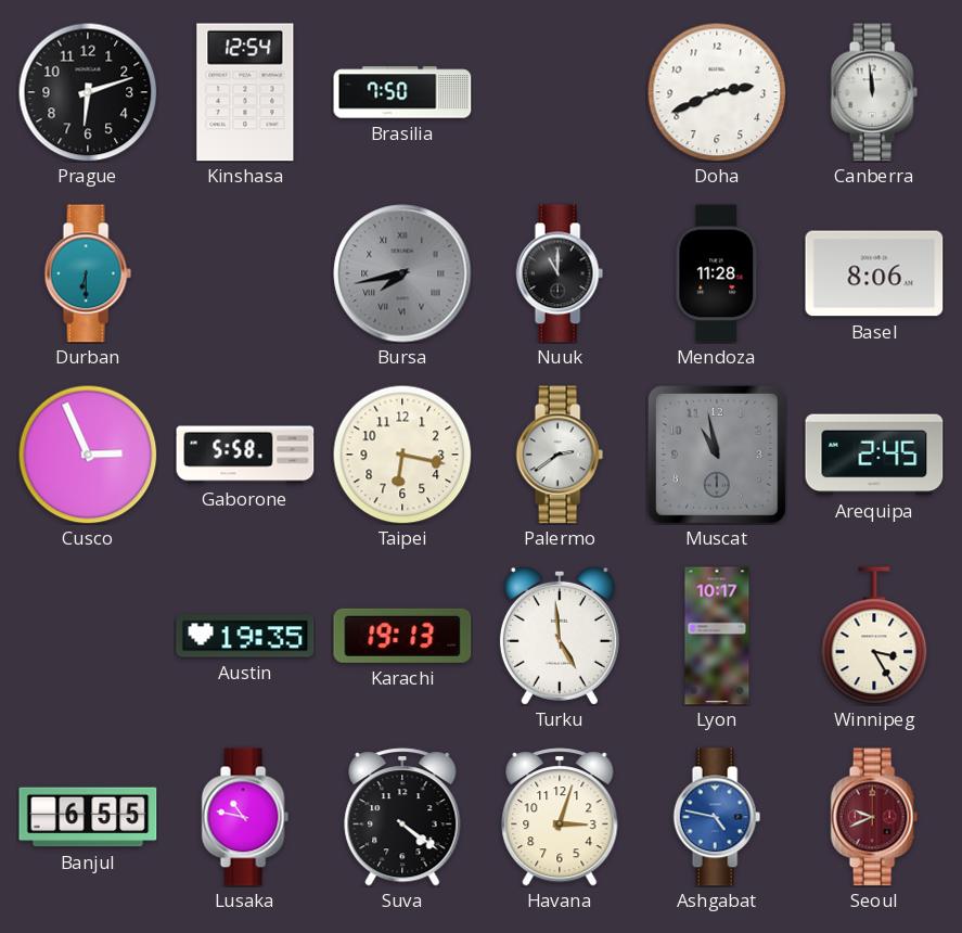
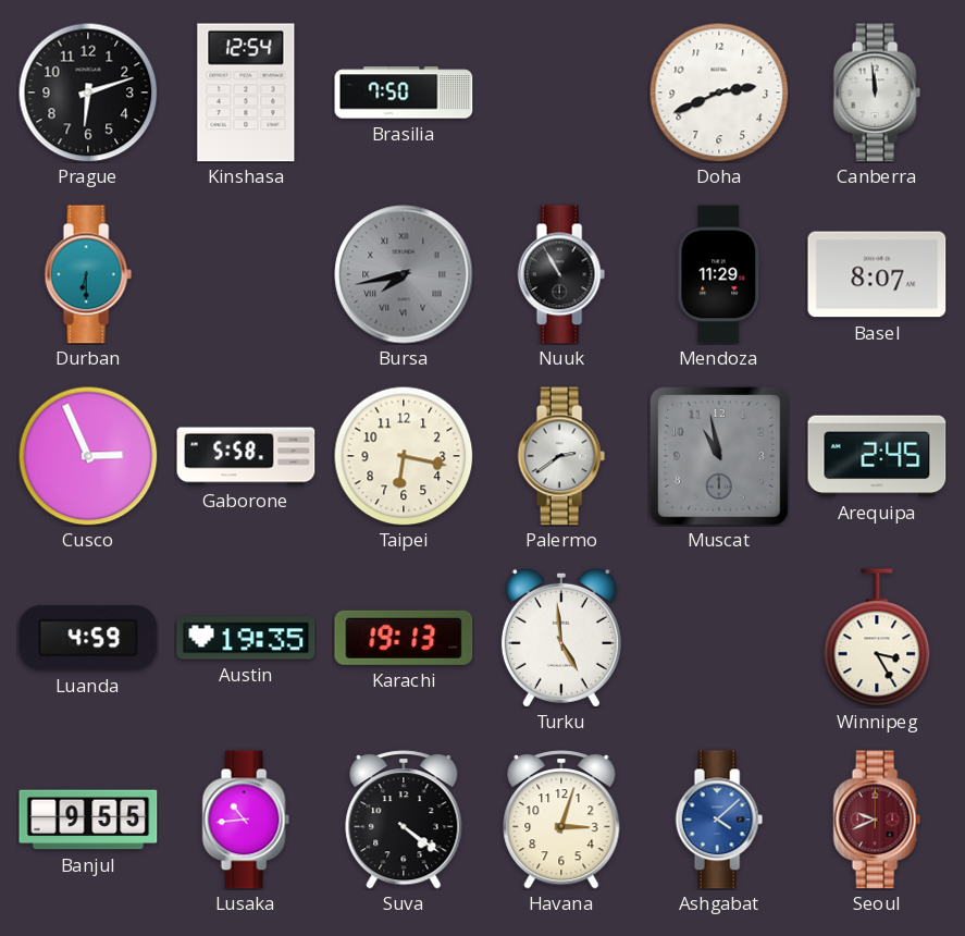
Nuuk: 11:00 -> 10:55
Mendoza: 11:28 -> 11:29
Basel: 8:06 -> 8:07
Luanda: none -> 4:59
Lyon: 10:17 -> none
Banjul: 6:55 -> 9:55
Lusaka: 10:47 -> 10:44
Ashgabat: 4:47 -> 4:08
